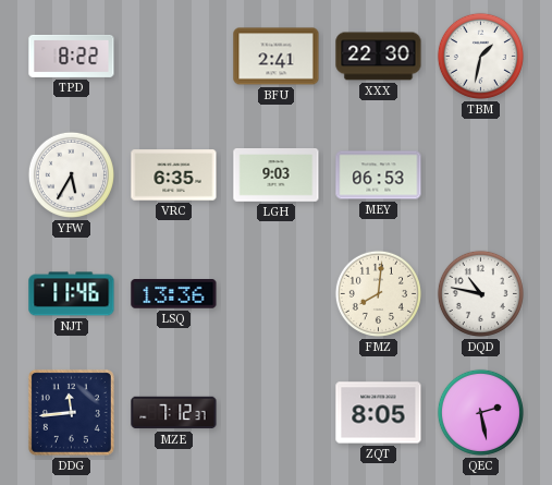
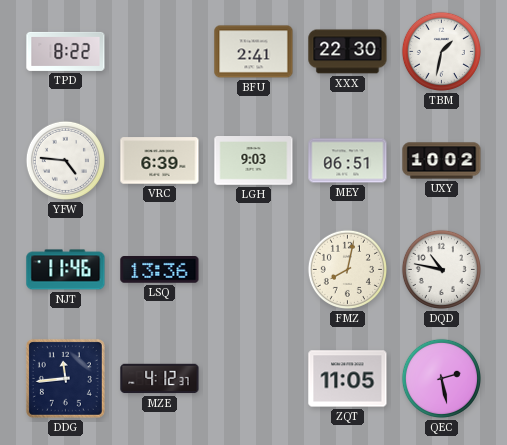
YFW: 5:35 -> 4:46
VRC: 6:35 -> 6:39
MEY: 06:53 -> 06:51
UXY: none -> 10:02
FMZ: 8:01 -> 8:02
MZE: 7:12 -> 4:12
ZQT: 8:05 -> 11:05
